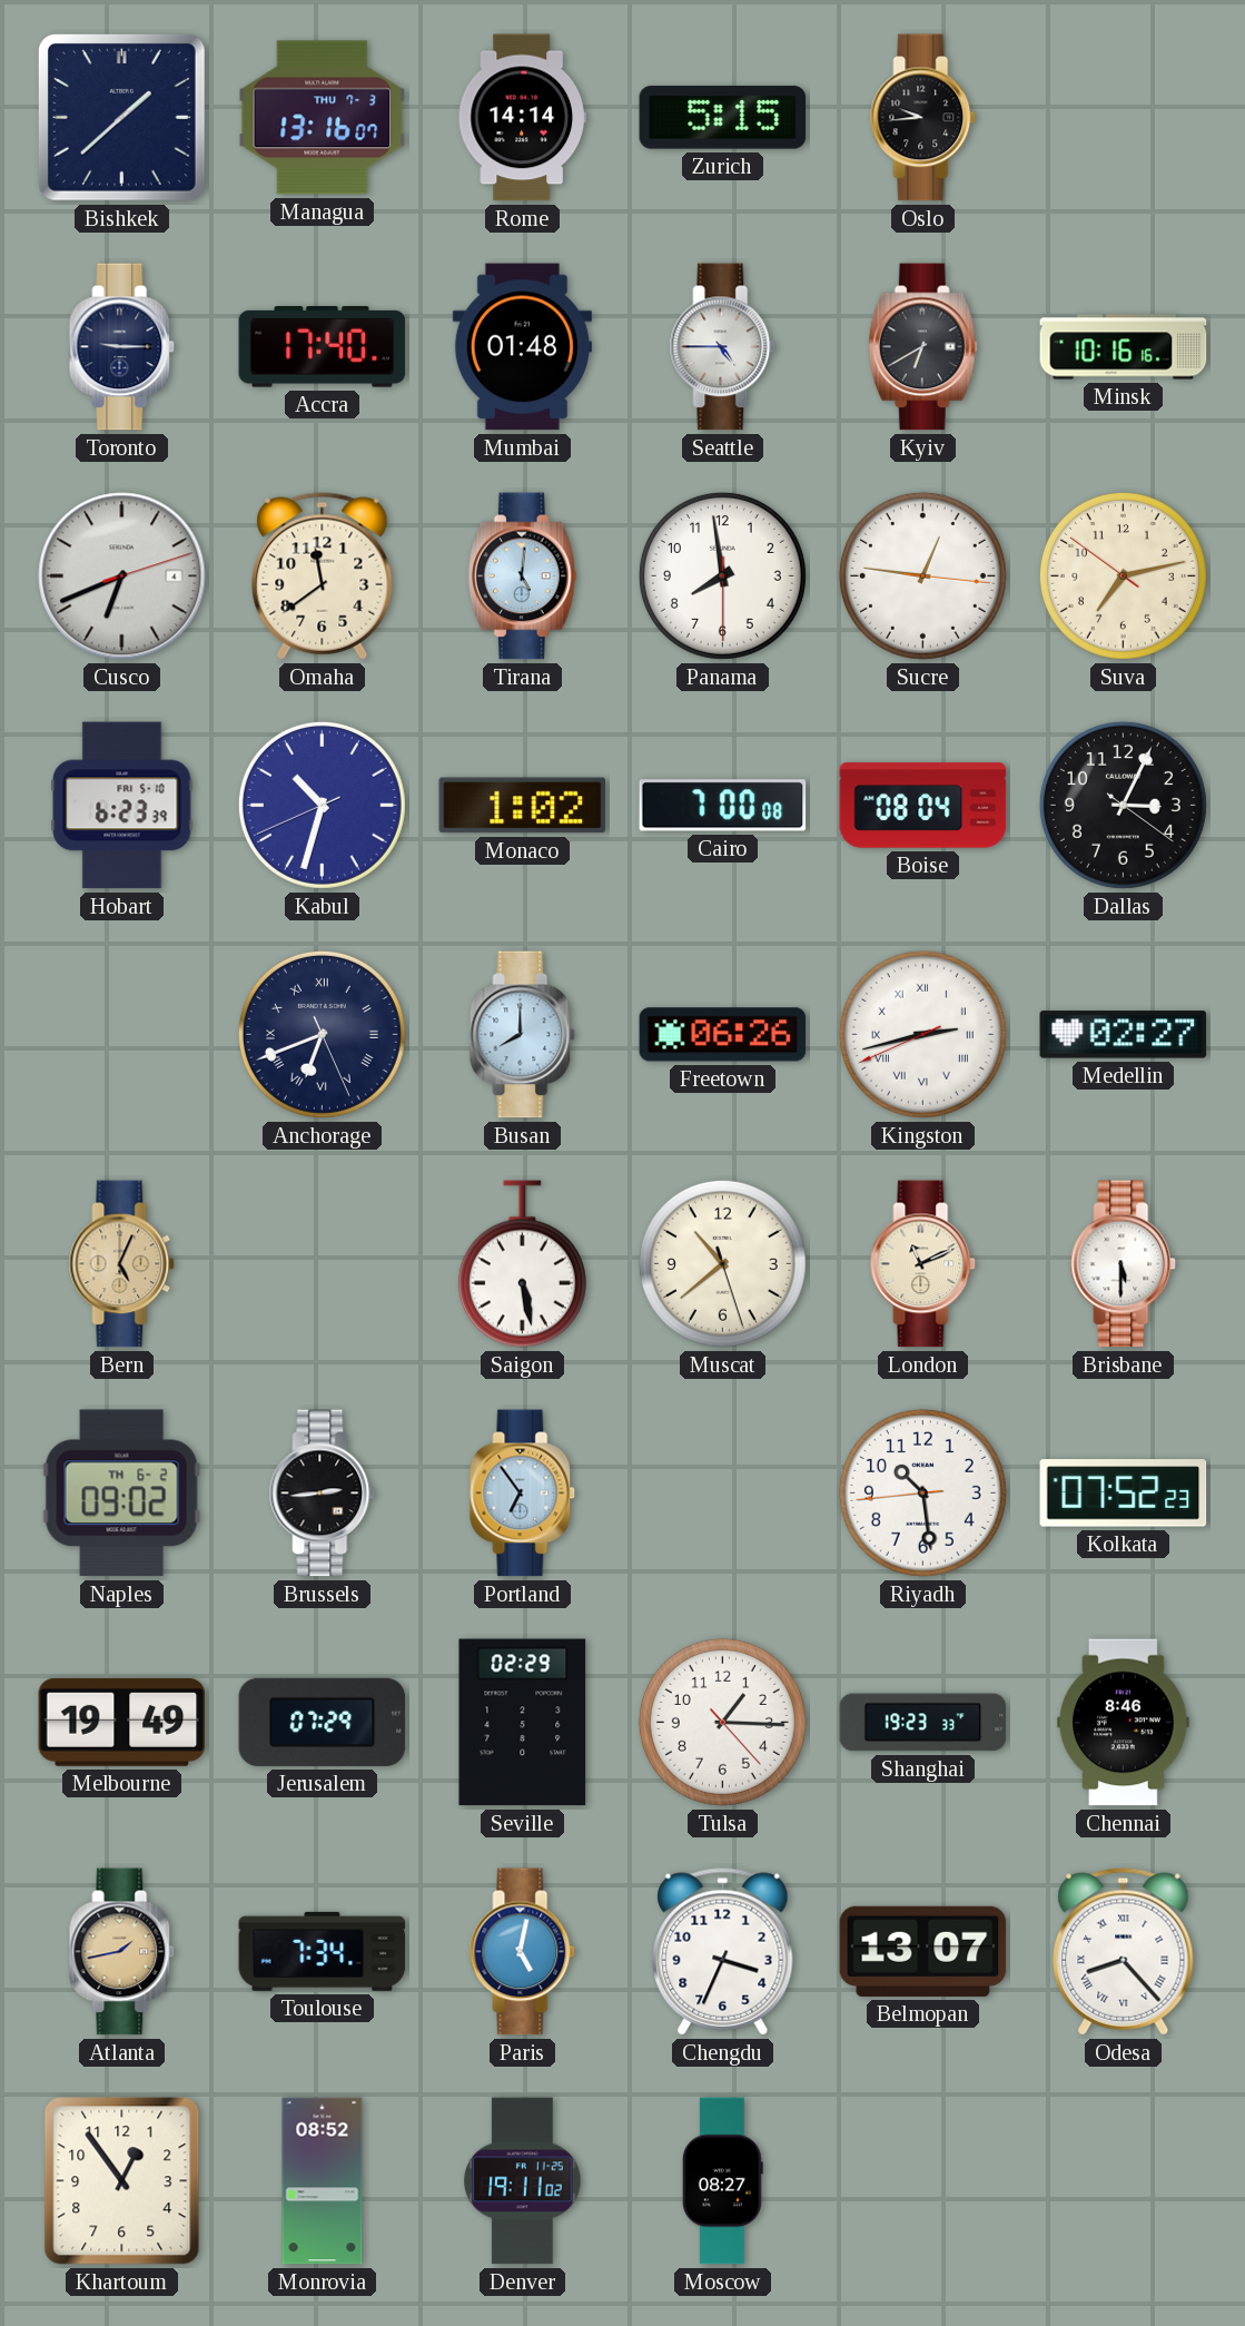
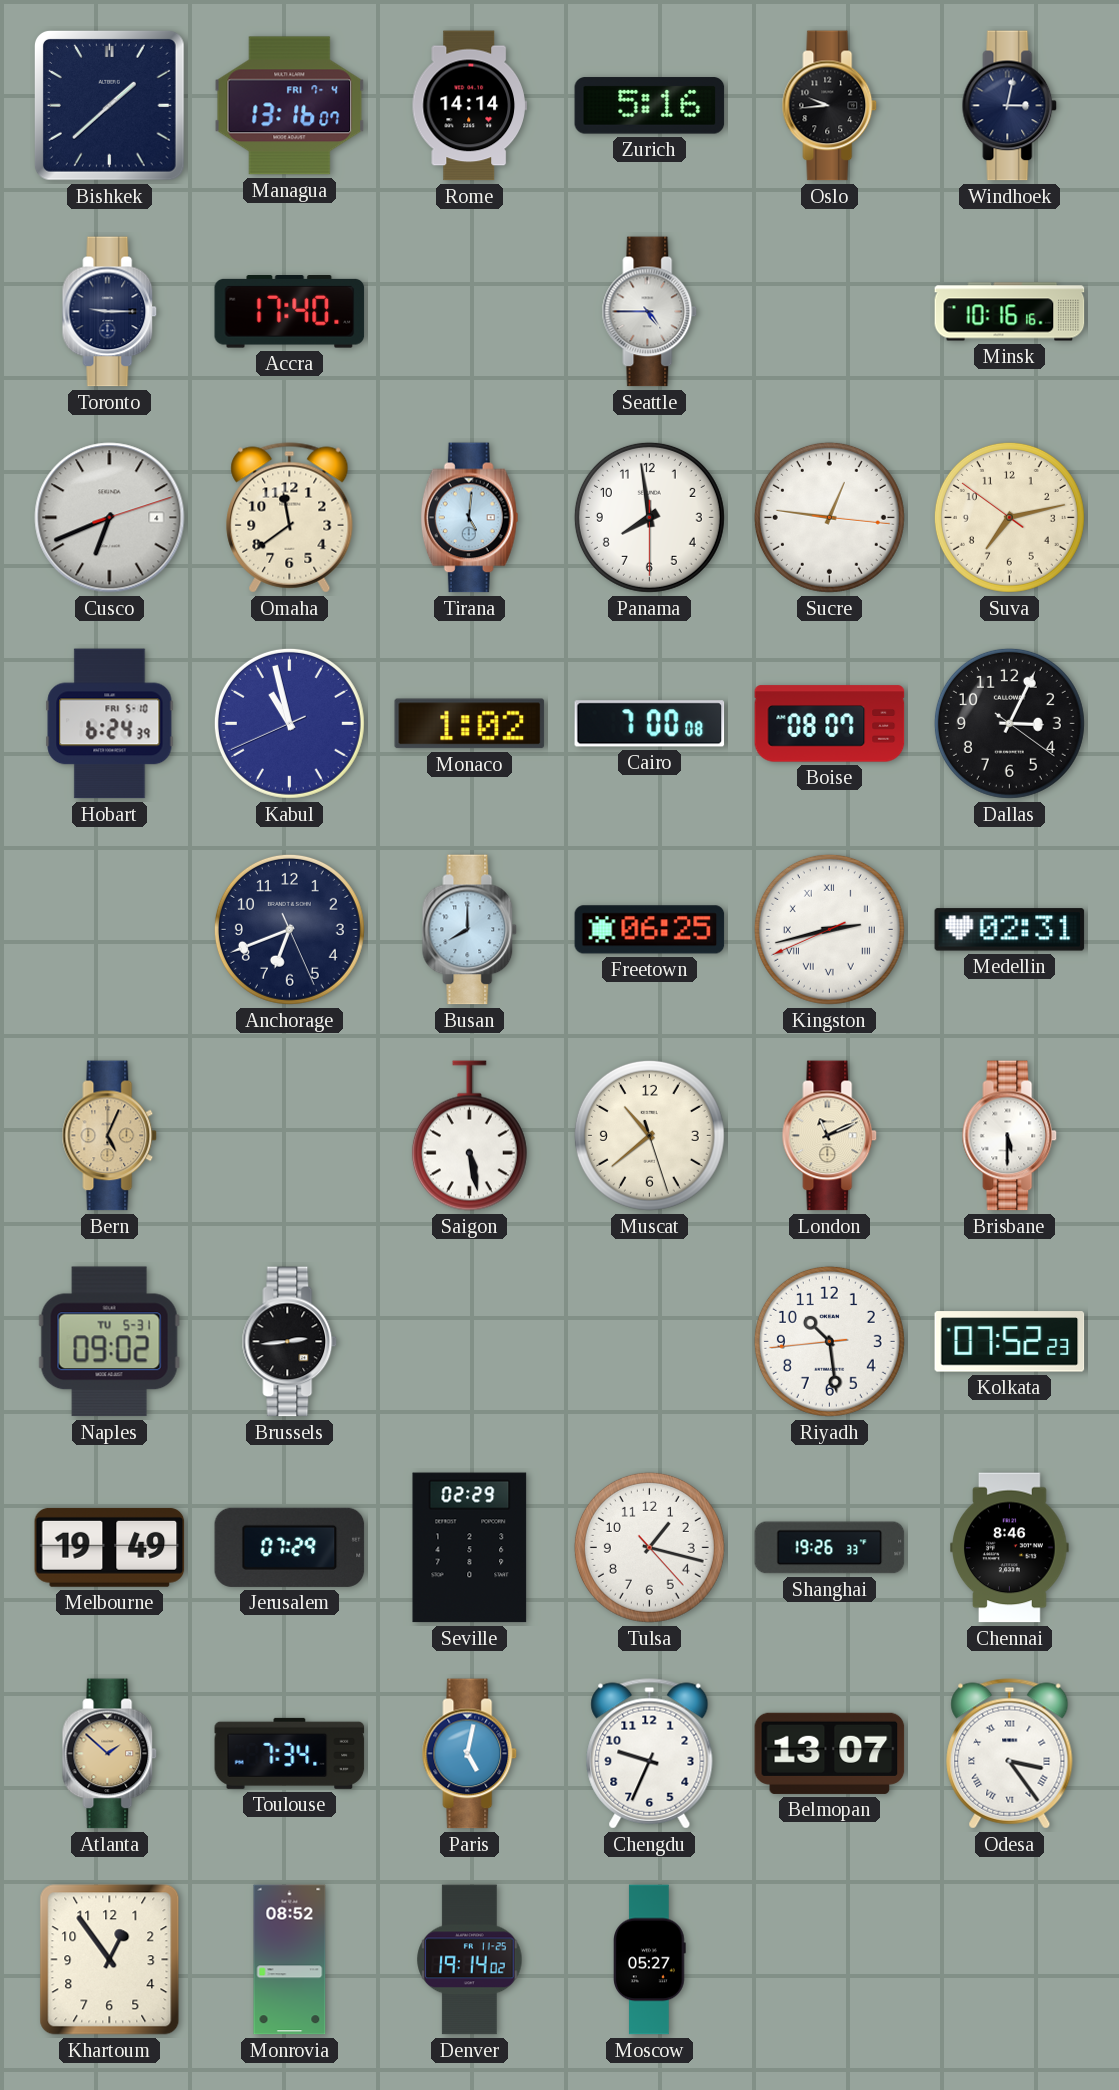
Managua date: THU 7-3 -> FRI 7-4
Zurich: 5:15 -> 5:16
Windhoek: none -> 3:02
Mumbai: 01:48 -> none
Kyiv: 6:40 -> none
Hobart: 6:23 -> 6:24
Kabul: 10:32 -> 10:57
Boise: 08:04 -> 08:07
Anchorage numerals: Roman -> Arabic
Freetown: 06:26 -> 06:25
Medellin: 02:27 -> 02:31
Naples date: TH 6-2 -> TU 5-31
Portland: 6:54 -> none
Tulsa: 1:15 -> 1:17
Shanghai: 19:23 -> 19:26
Atlanta: 1:43 -> 1:52
Chengdu: 3:34 -> 9:34
Odesa: 8:23 -> 3:24
Denver: 19:11 -> 19:14
Moscow: 08:27 -> 05:27
